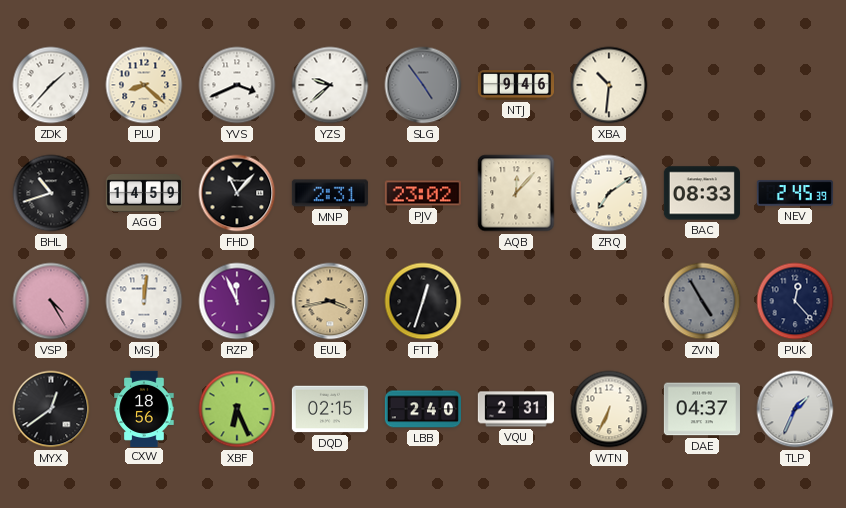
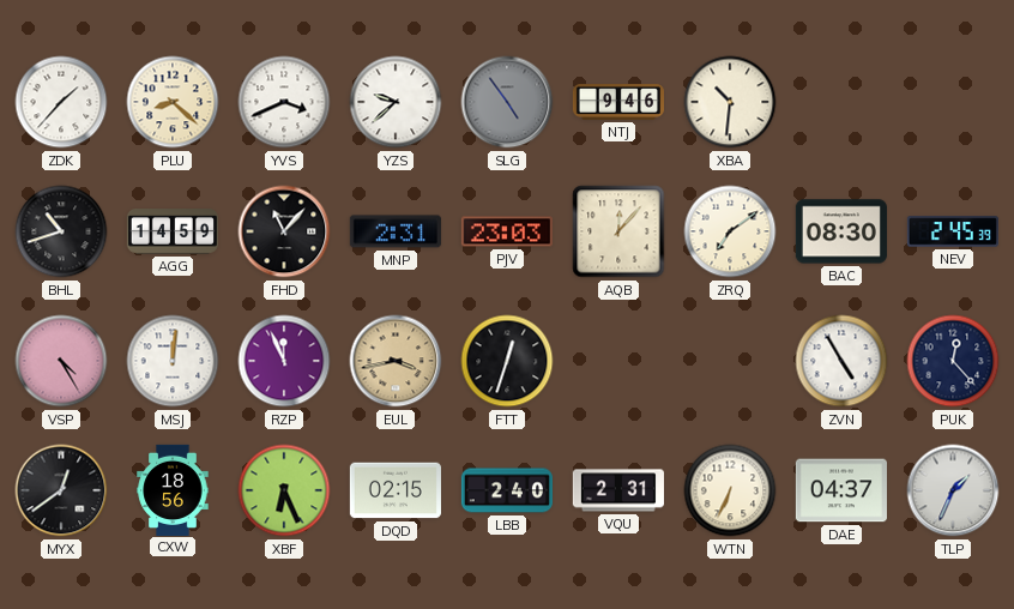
PJV: 23:02 -> 23:03
BAC: 08:33 -> 08:30
ZVN dial: grey -> white
